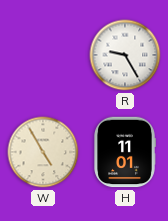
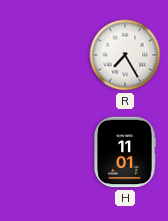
R: 9:25 -> 7:25
W: 4:55 -> none
